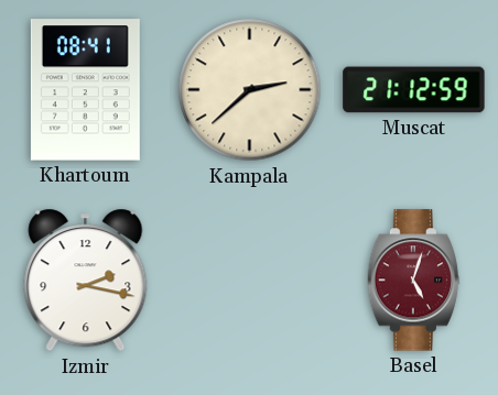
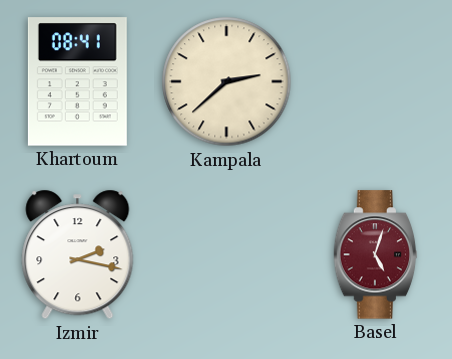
Muscat: 21:12 -> none
